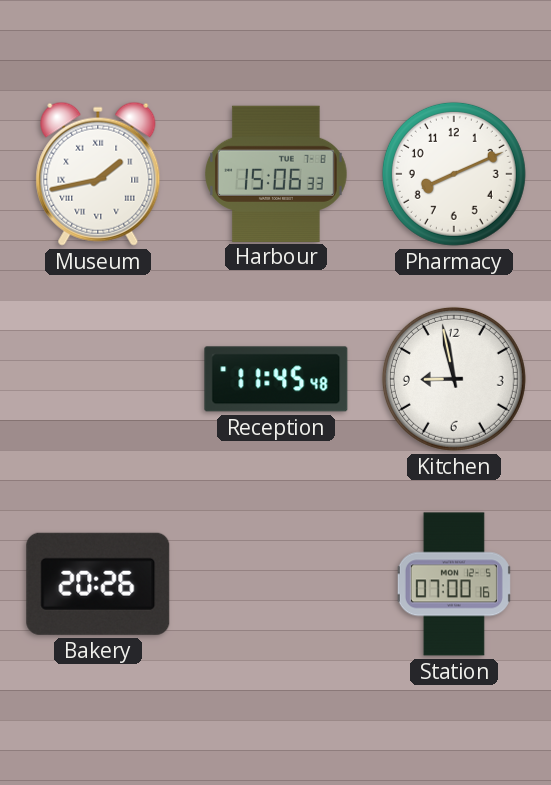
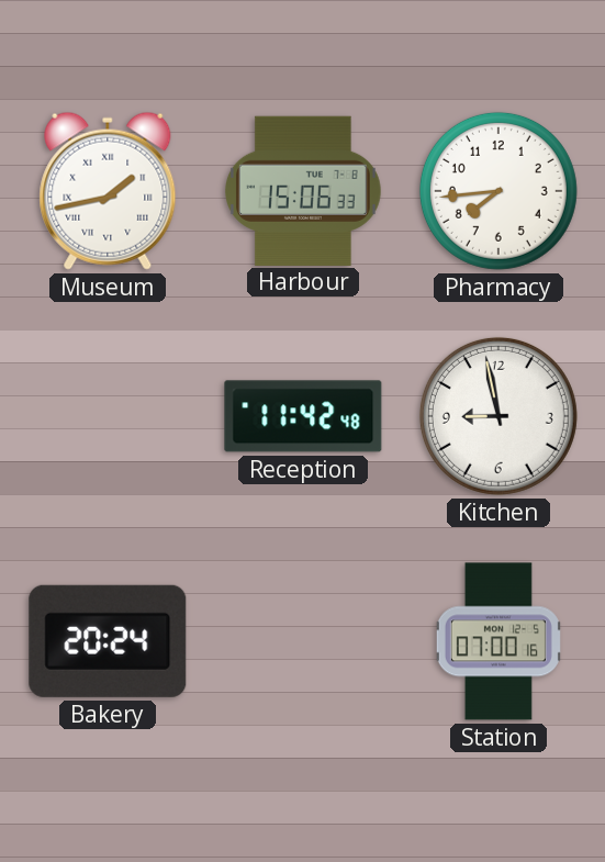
Pharmacy: 8:11 -> 7:44
Reception: 11:45 -> 11:42
Bakery: 20:26 -> 20:24
